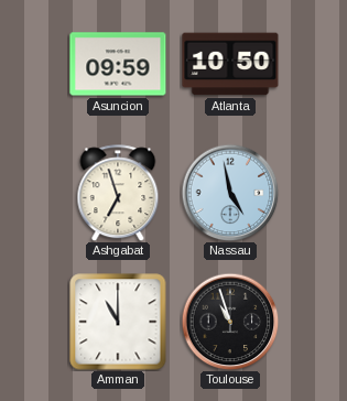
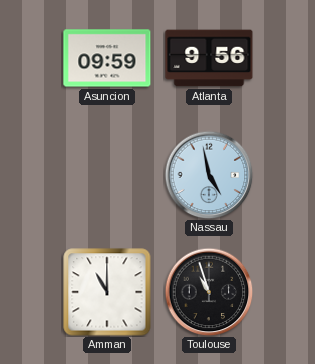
Atlanta: 10:50 -> 9:56
Ashgabat: 6:57 -> none
